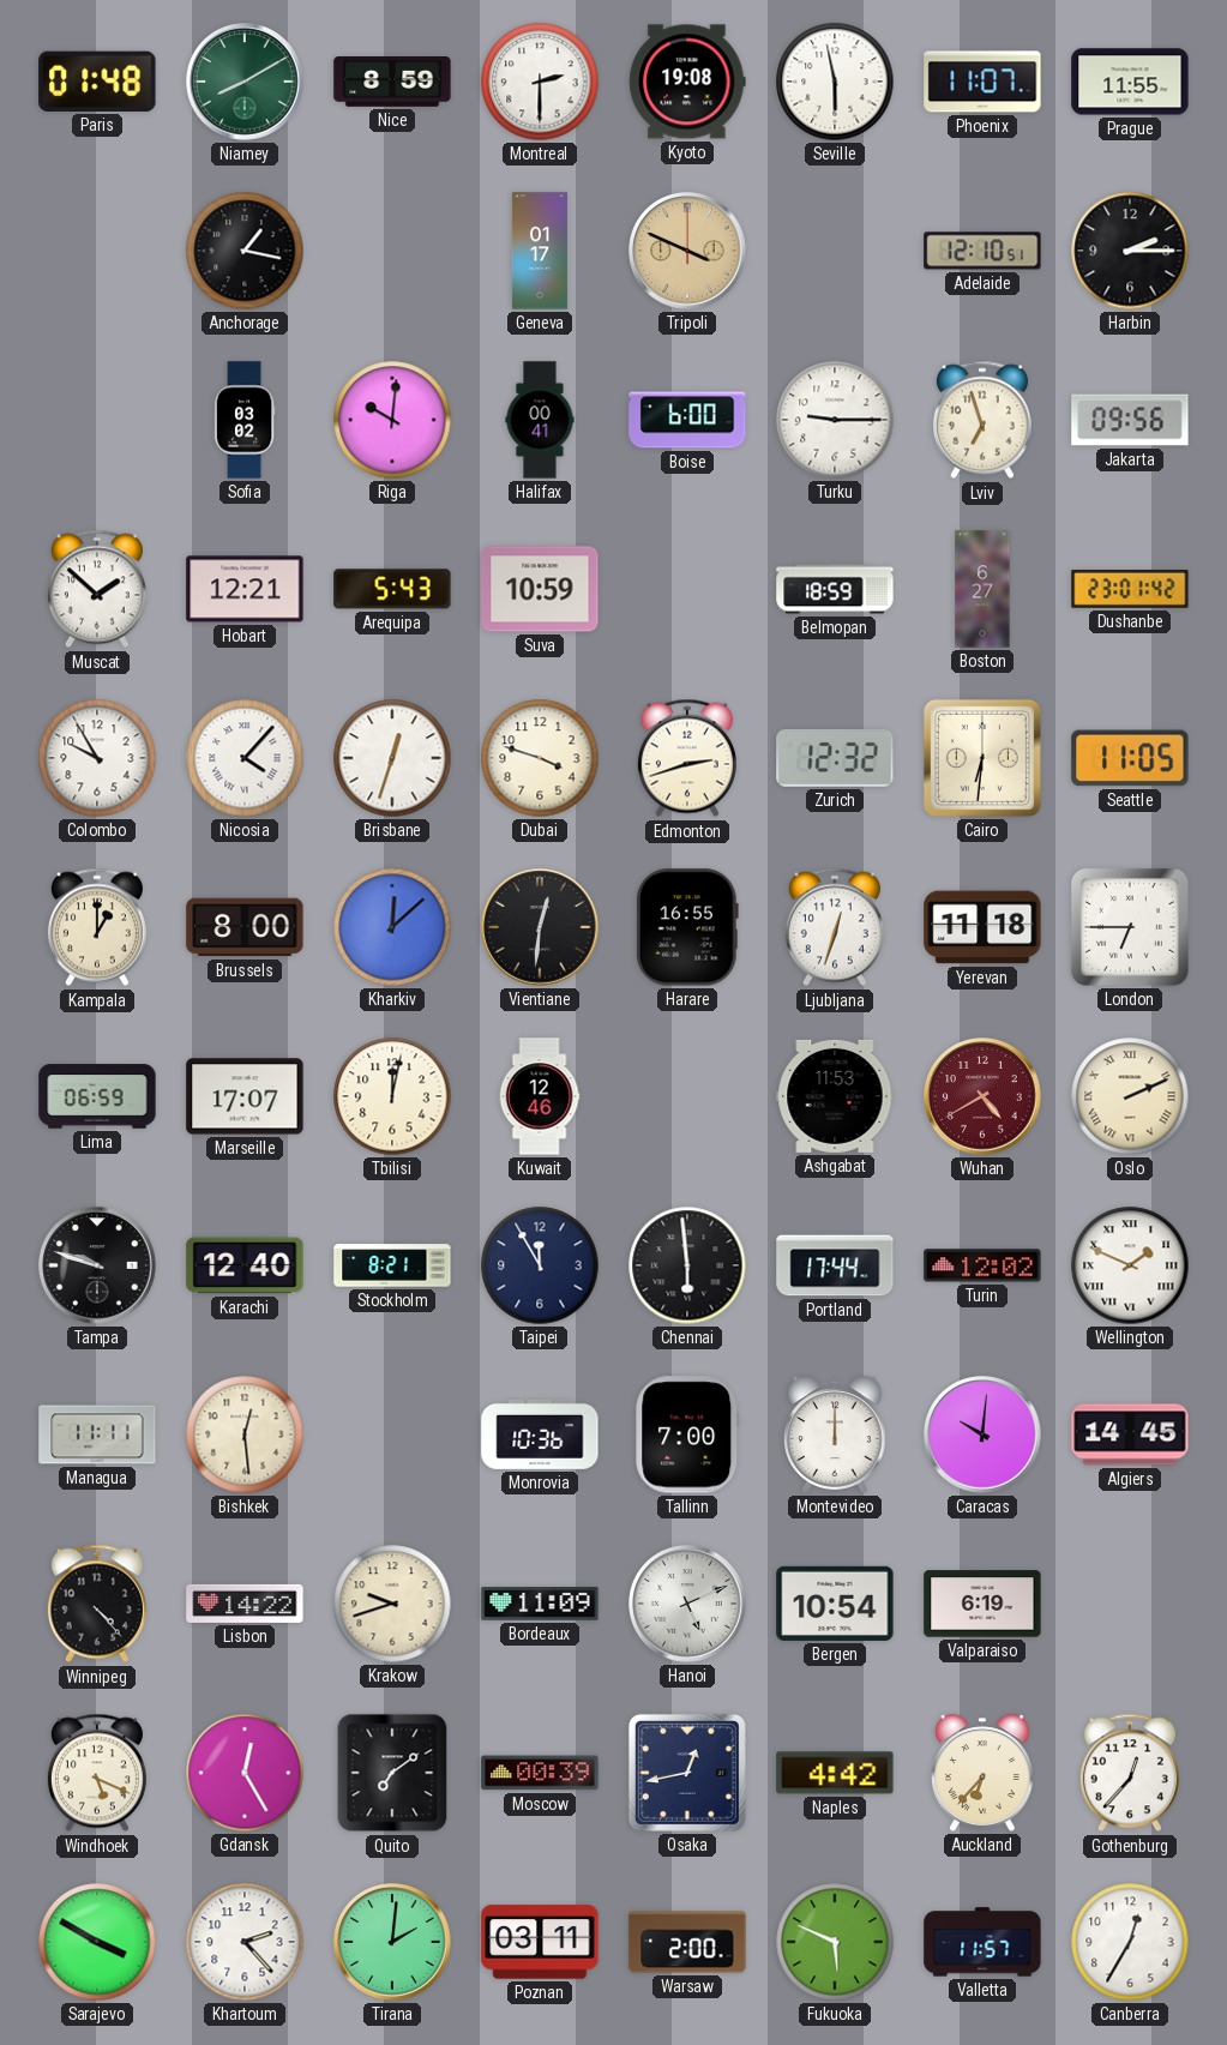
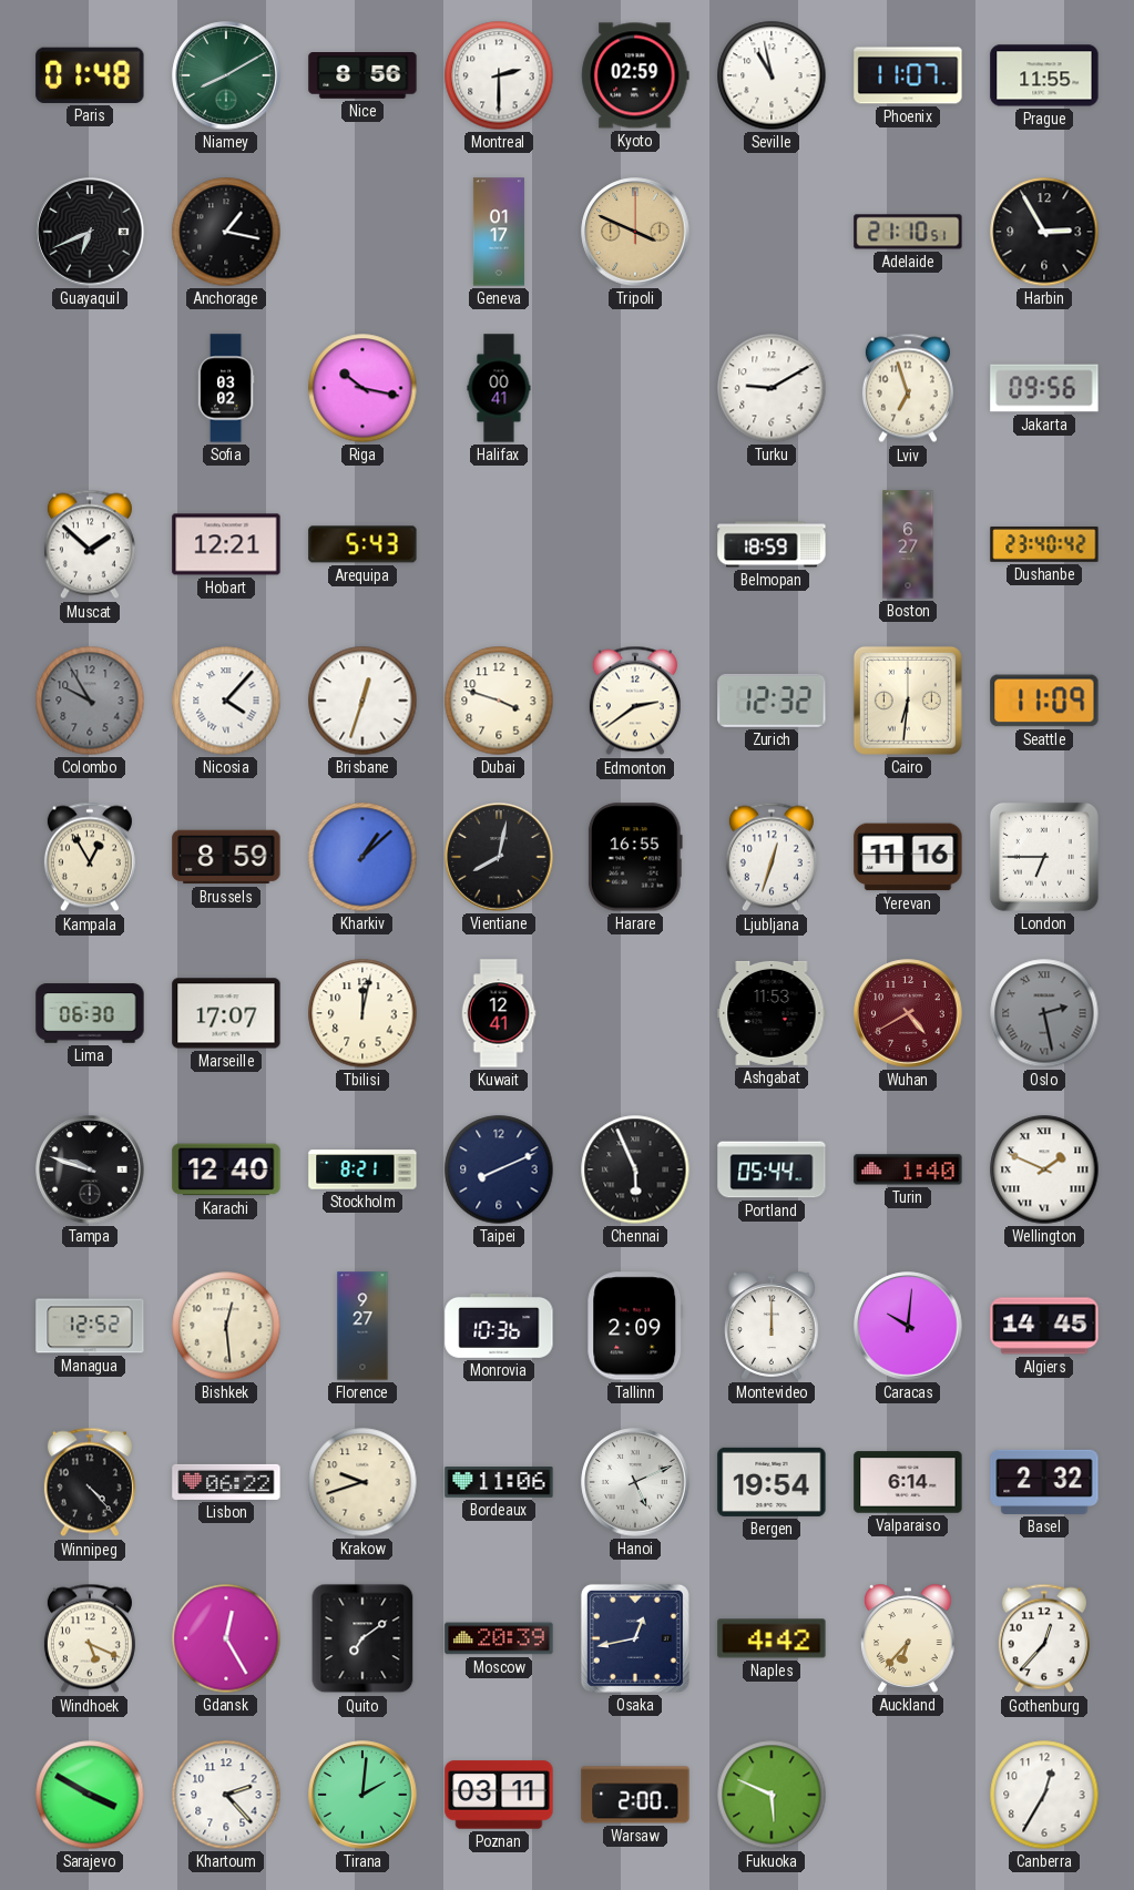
Nice: 8:59 -> 8:56
Kyoto: 19:08 -> 02:59
Seville: 5:58 -> 10:58
Guayaquil: none -> 6:41
Adelaide: 12:10 -> 21:10
Harbin: 2:15 -> 2:55
Riga: 10:01 -> 10:17
Boise: 6:00 -> none
Turku: 9:15 -> 9:10
Suva: 10:59 -> none
Dushanbe: 23:01 -> 23:40
Colombo dial: white -> grey
Edmonton: 2:42 -> 2:39
Seattle: 11:05 -> 11:09
Kampala: 1:00 -> 12:55
Brussels: 8:00 -> 8:59
Kharkiv: 12:08 -> 1:08
Vientiane: 12:31 -> 8:02
Yerevan: 11:18 -> 11:16
Lima: 06:59 -> 06:30
Kuwait: 12:46 -> 12:41
Oslo: 2:11 -> 2:28
Oslo dial: cream -> grey
Taipei: 11:55 -> 8:11
Chennai: 5:59 -> 5:56
Portland: 17:44 -> 05:44
Turin: 12:02 -> 1:40
Managua: 11:11 -> 12:52
Florence: none -> 9:27
Tallinn: 7:00 -> 2:09
Lisbon: 14:22 -> 06:22
Bordeaux: 11:09 -> 11:06
Bergen: 10:54 -> 19:54
Valparaiso: 6:19 -> 6:14
Basel: none -> 2:32
Moscow: 00:39 -> 20:39
Valletta: 11:57 -> none
